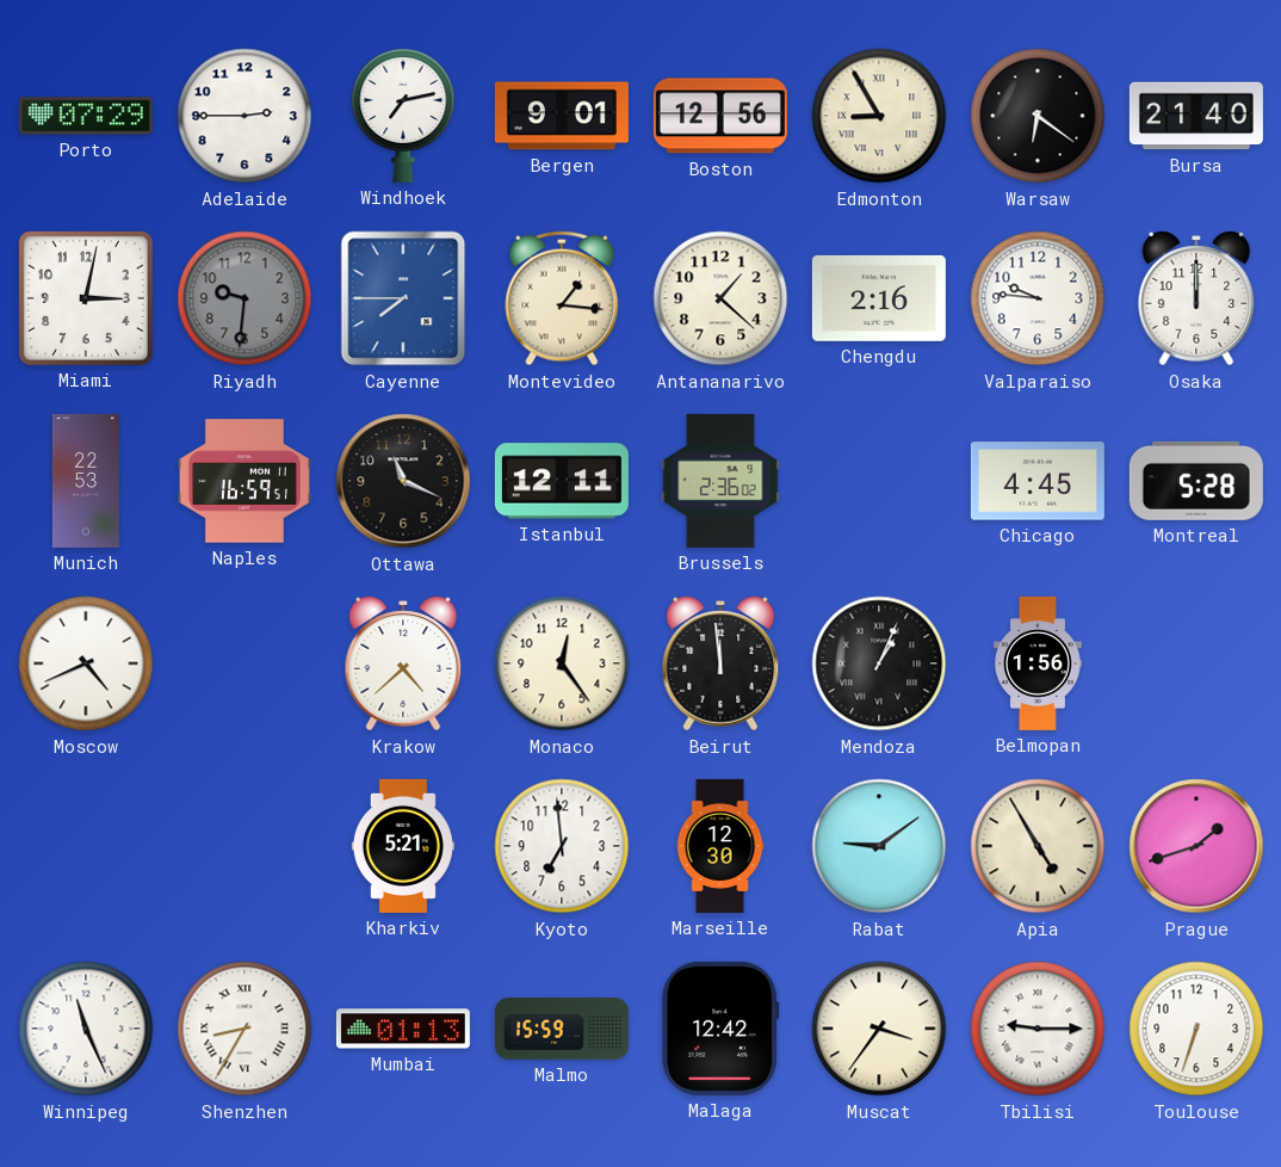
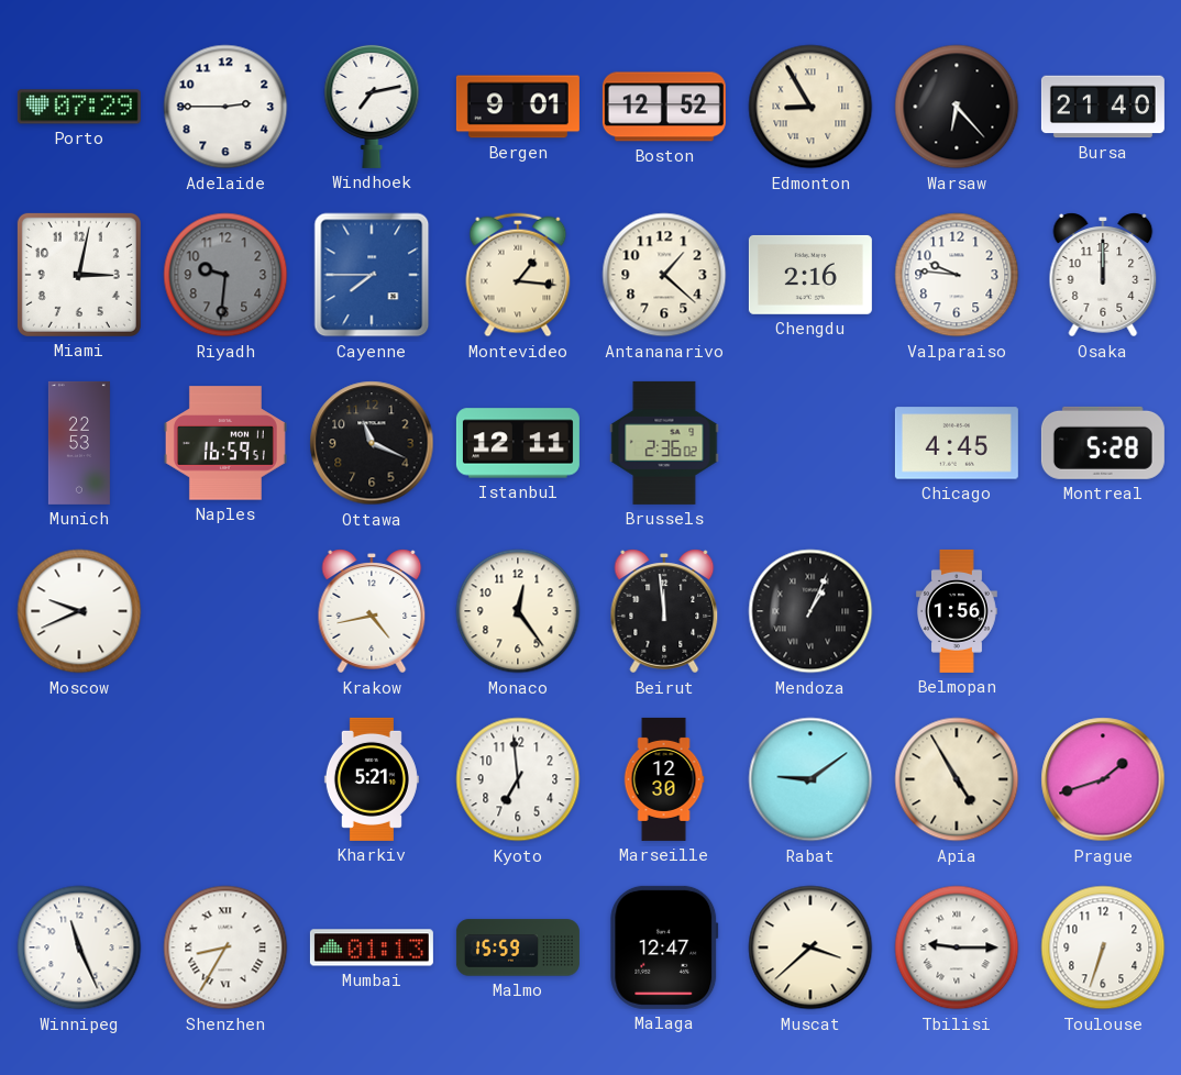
Boston: 12:56 -> 12:52
Warsaw: 6:21 -> 6:23
Moscow: 4:41 -> 9:41
Krakow: 4:38 -> 4:43
Malaga: 12:42 -> 12:47
Muscat: 3:36 -> 3:38
